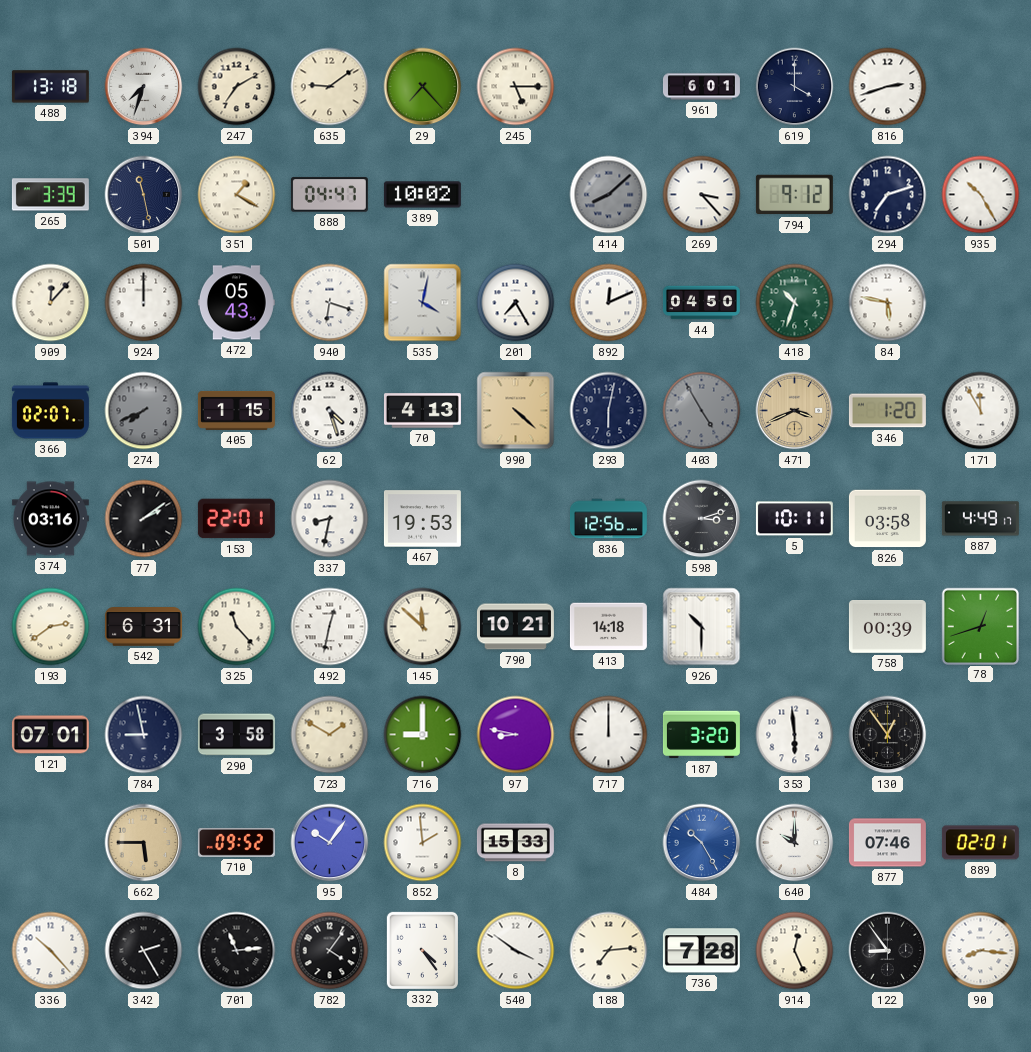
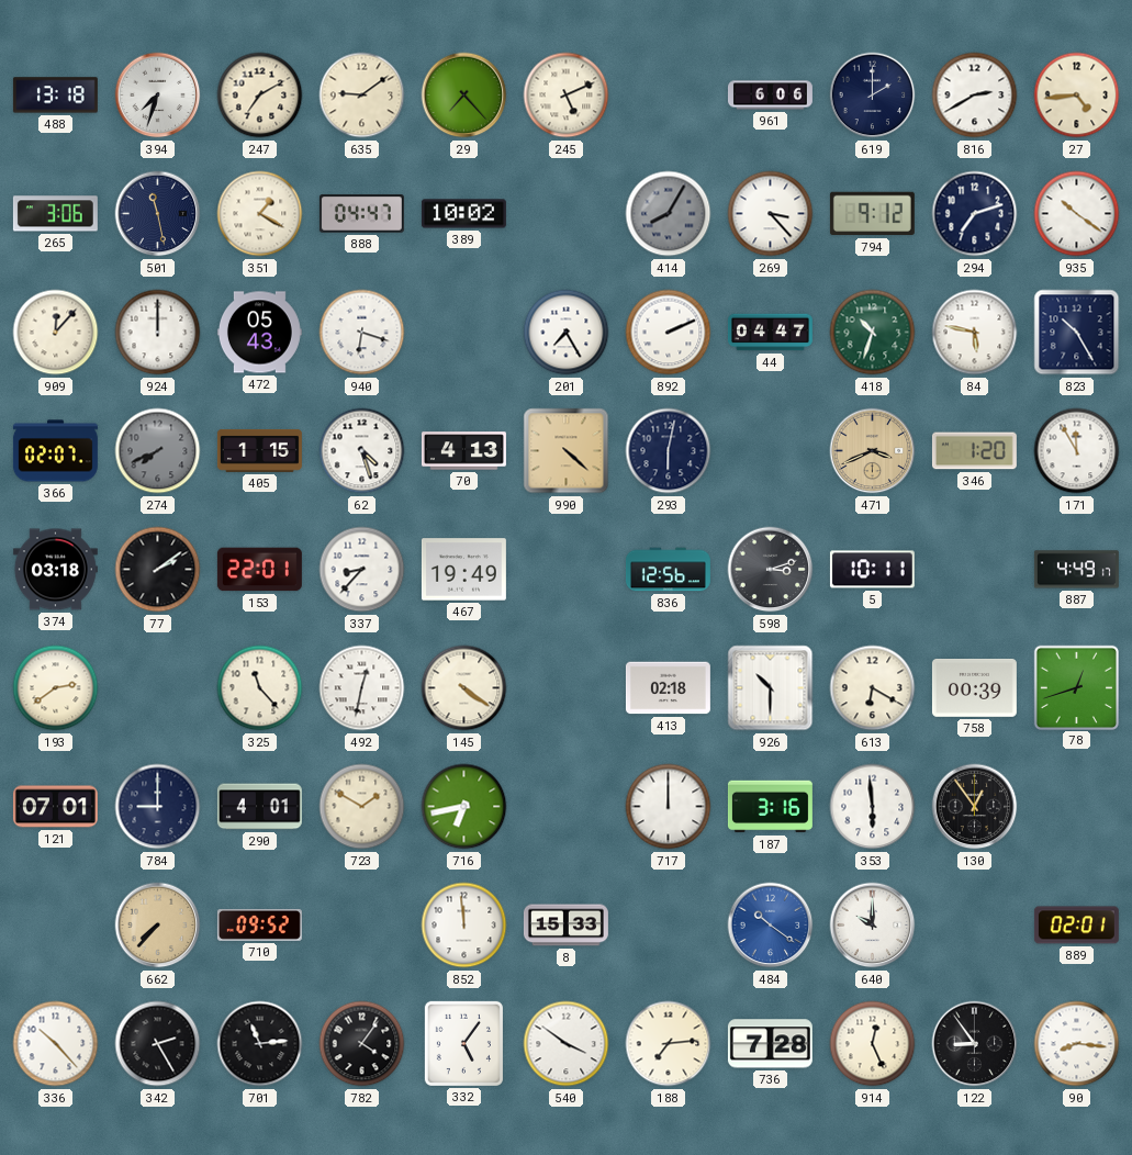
245: 5:15 -> 5:11
961: 6:01 -> 6:06
619: 4:00 -> 2:00
816: 2:42 -> 2:40
27: none -> 4:44
265: 3:39 -> 3:06
414: 8:08 -> 8:05
935: 10:25 -> 10:21
535: 4:02 -> none
892: 12:11 -> 2:11
44: 04:50 -> 04:47
823: none -> 10:25
403: 4:55 -> none
374: 03:16 -> 03:18
337: 8:32 -> 8:37
467: 19:53 -> 19:49
826: 03:58 -> none
542: 6:31 -> none
145: 11:52 -> 4:21
790: 10:21 -> none
413: 14:18 -> 02:18
613: none -> 6:20
784: 8:58 -> 9:00
290: 3:58 -> 4:01
716: 9:00 -> 6:43
97: 8:47 -> none
187: 3:20 -> 3:16
662: 5:45 -> 7:37
95: 10:06 -> none
852: 1:59 -> 11:59
484: 10:25 -> 10:21
877: 07:46 -> none
332: 4:24 -> 5:06
